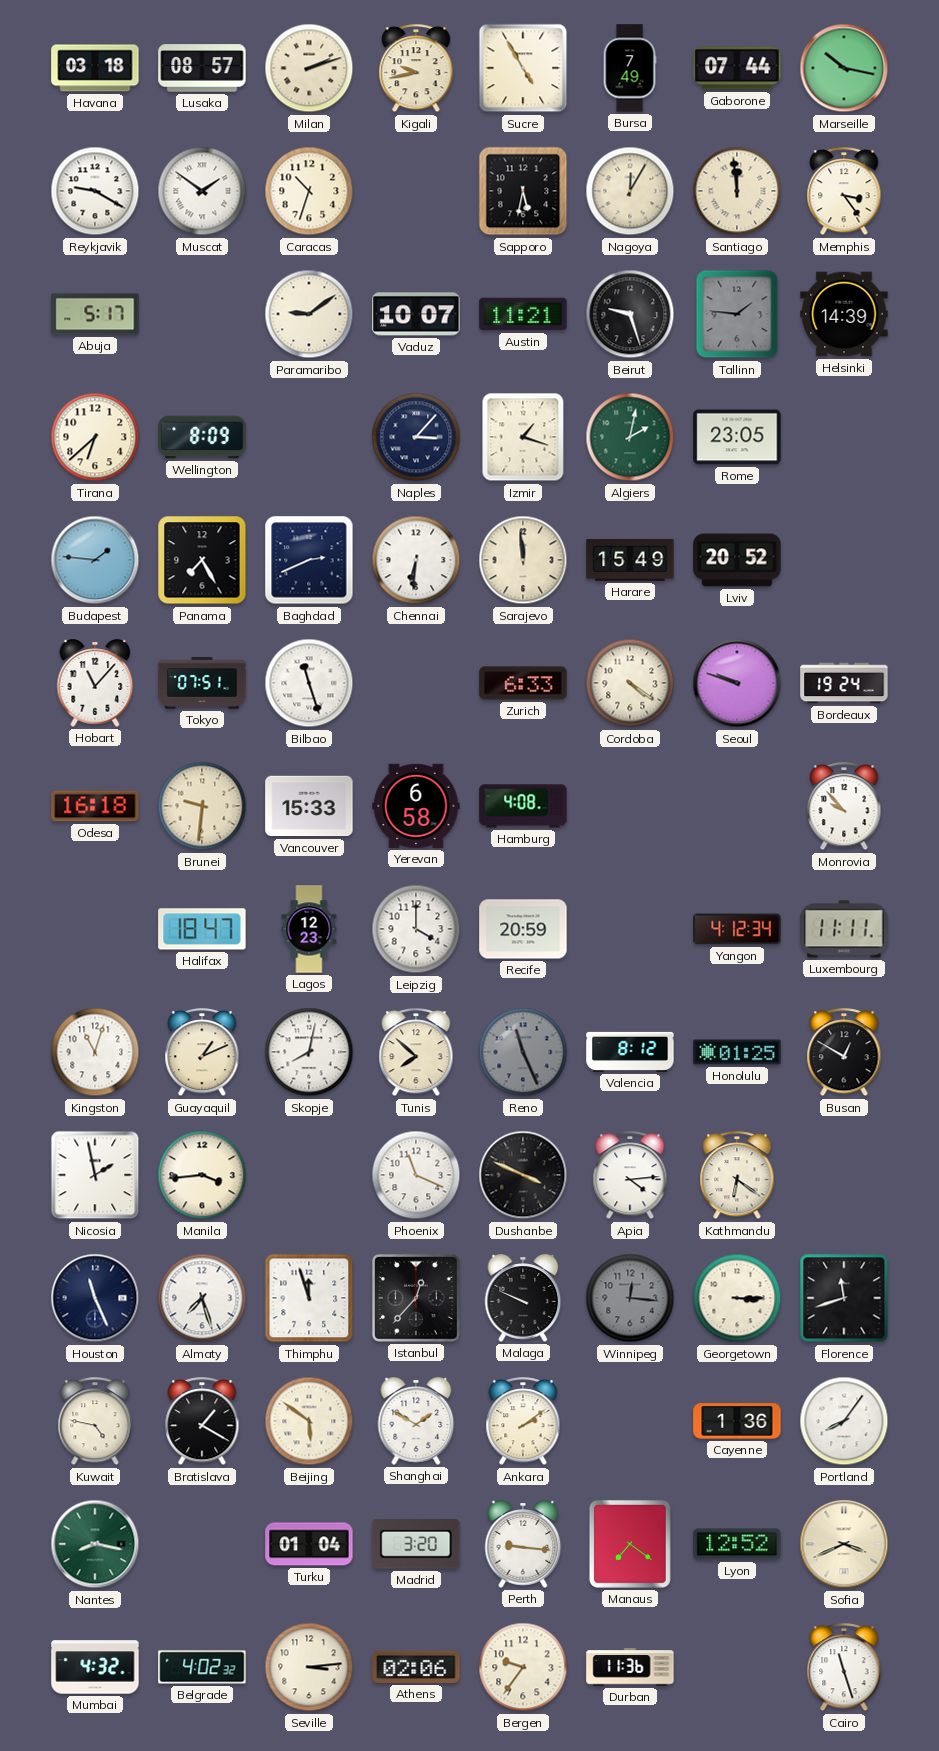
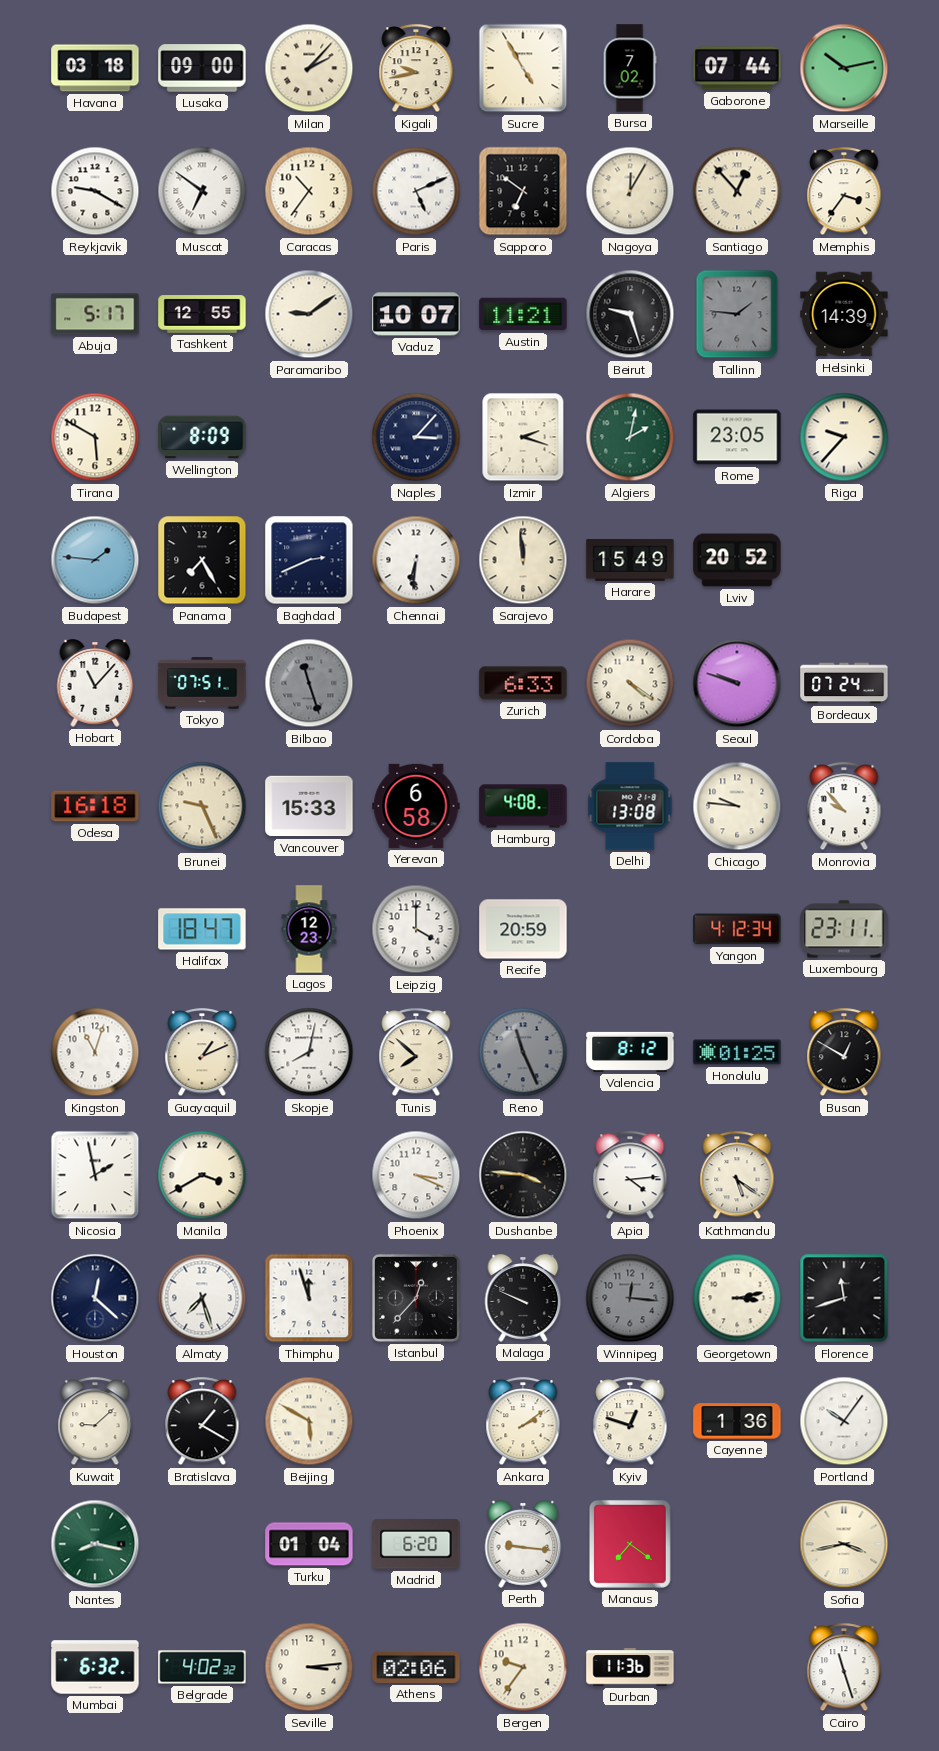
Lusaka: 08:57 -> 09:00
Milan: 2:12 -> 2:07
Bursa: 7:49 -> 7:02
Marseille: 10:17 -> 10:13
Muscat: 1:51 -> 6:51
Caracas: 10:33 -> 10:36
Paris: none -> 5:11
Sapporo: 5:32 -> 6:51
Santiago: 11:59 -> 12:53
Memphis: 3:24 -> 3:36
Tashkent: none -> 12:55
Tirana: 6:38 -> 5:50
Izmir: 1:18 -> 2:18
Riga: none -> 9:37
Bilbao dial: white -> grey
Bordeaux: 19:24 -> 07:24
Brunei: 9:31 -> 9:26
Delhi: none -> 13:08
Chicago: none -> 9:46
Luxembourg: 11:11 -> 23:11
Manila: 3:44 -> 3:40
Phoenix: 11:19 -> 3:19
Dushanbe: 3:49 -> 3:46
Kathmandu: 6:21 -> 5:21
Houston: 11:26 -> 12:22
Georgetown: 3:15 -> 3:13
Kuwait: 4:47 -> 9:08
Beijing: 5:51 -> 5:50
Shanghai: 1:50 -> none
Kyiv: none -> 12:48
Portland: 8:06 -> 10:06
Madrid: 3:20 -> 6:20
Lyon: 12:52 -> none
Sofia: 3:41 -> 3:43
Mumbai: 4:32 -> 6:32
